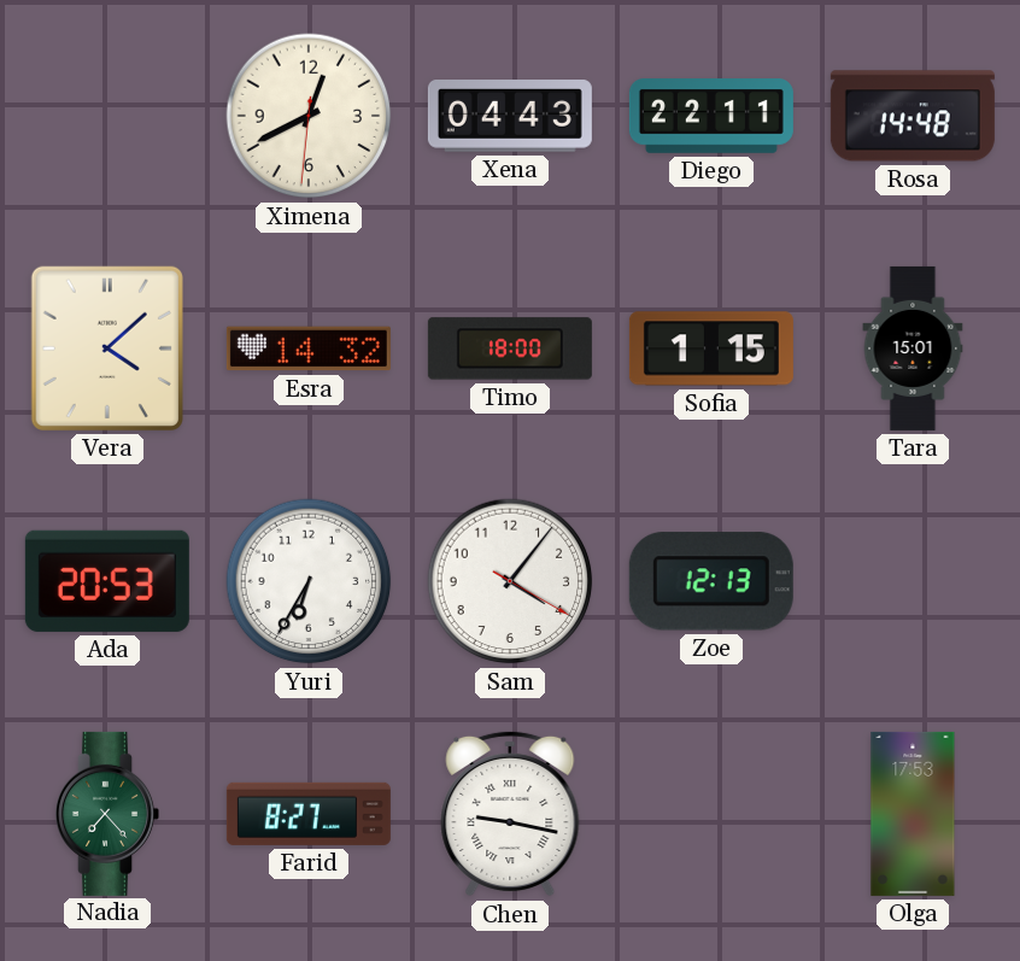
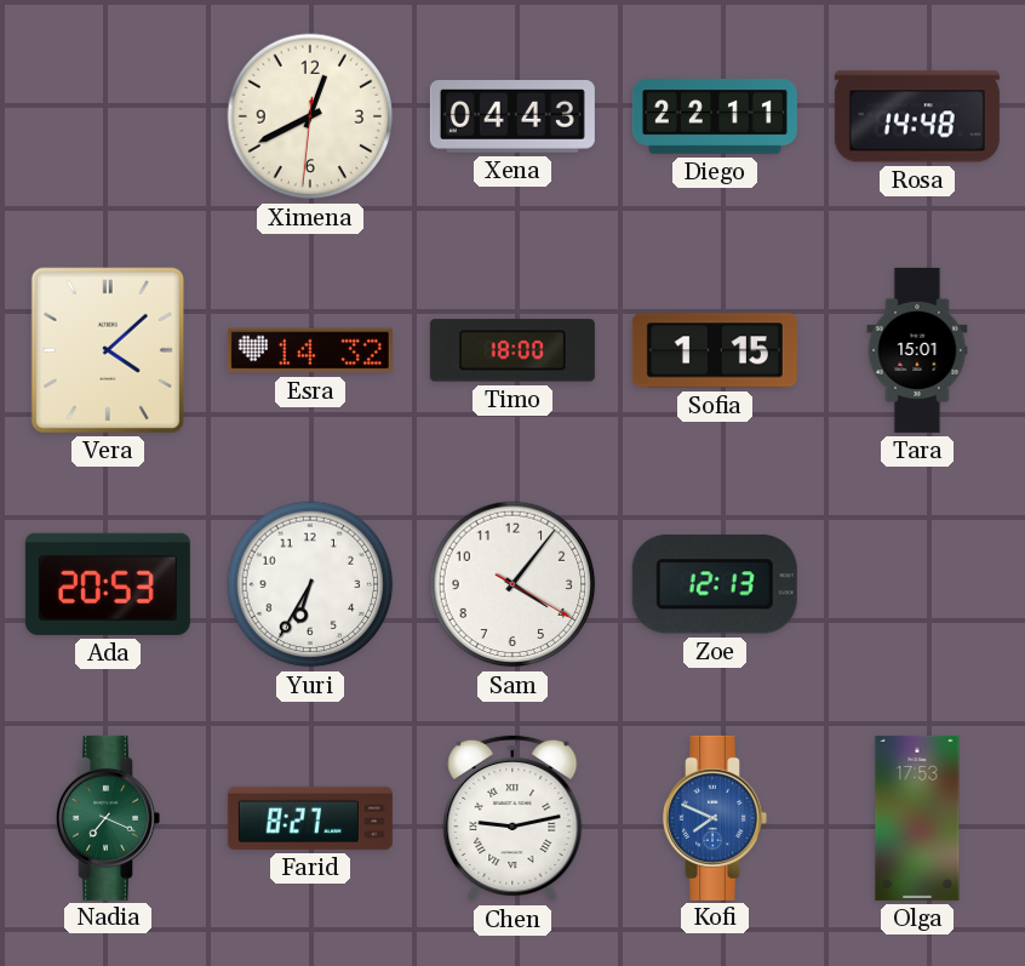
Nadia: 7:23 -> 7:19
Chen: 9:17 -> 9:13
Kofi: none -> 7:49
